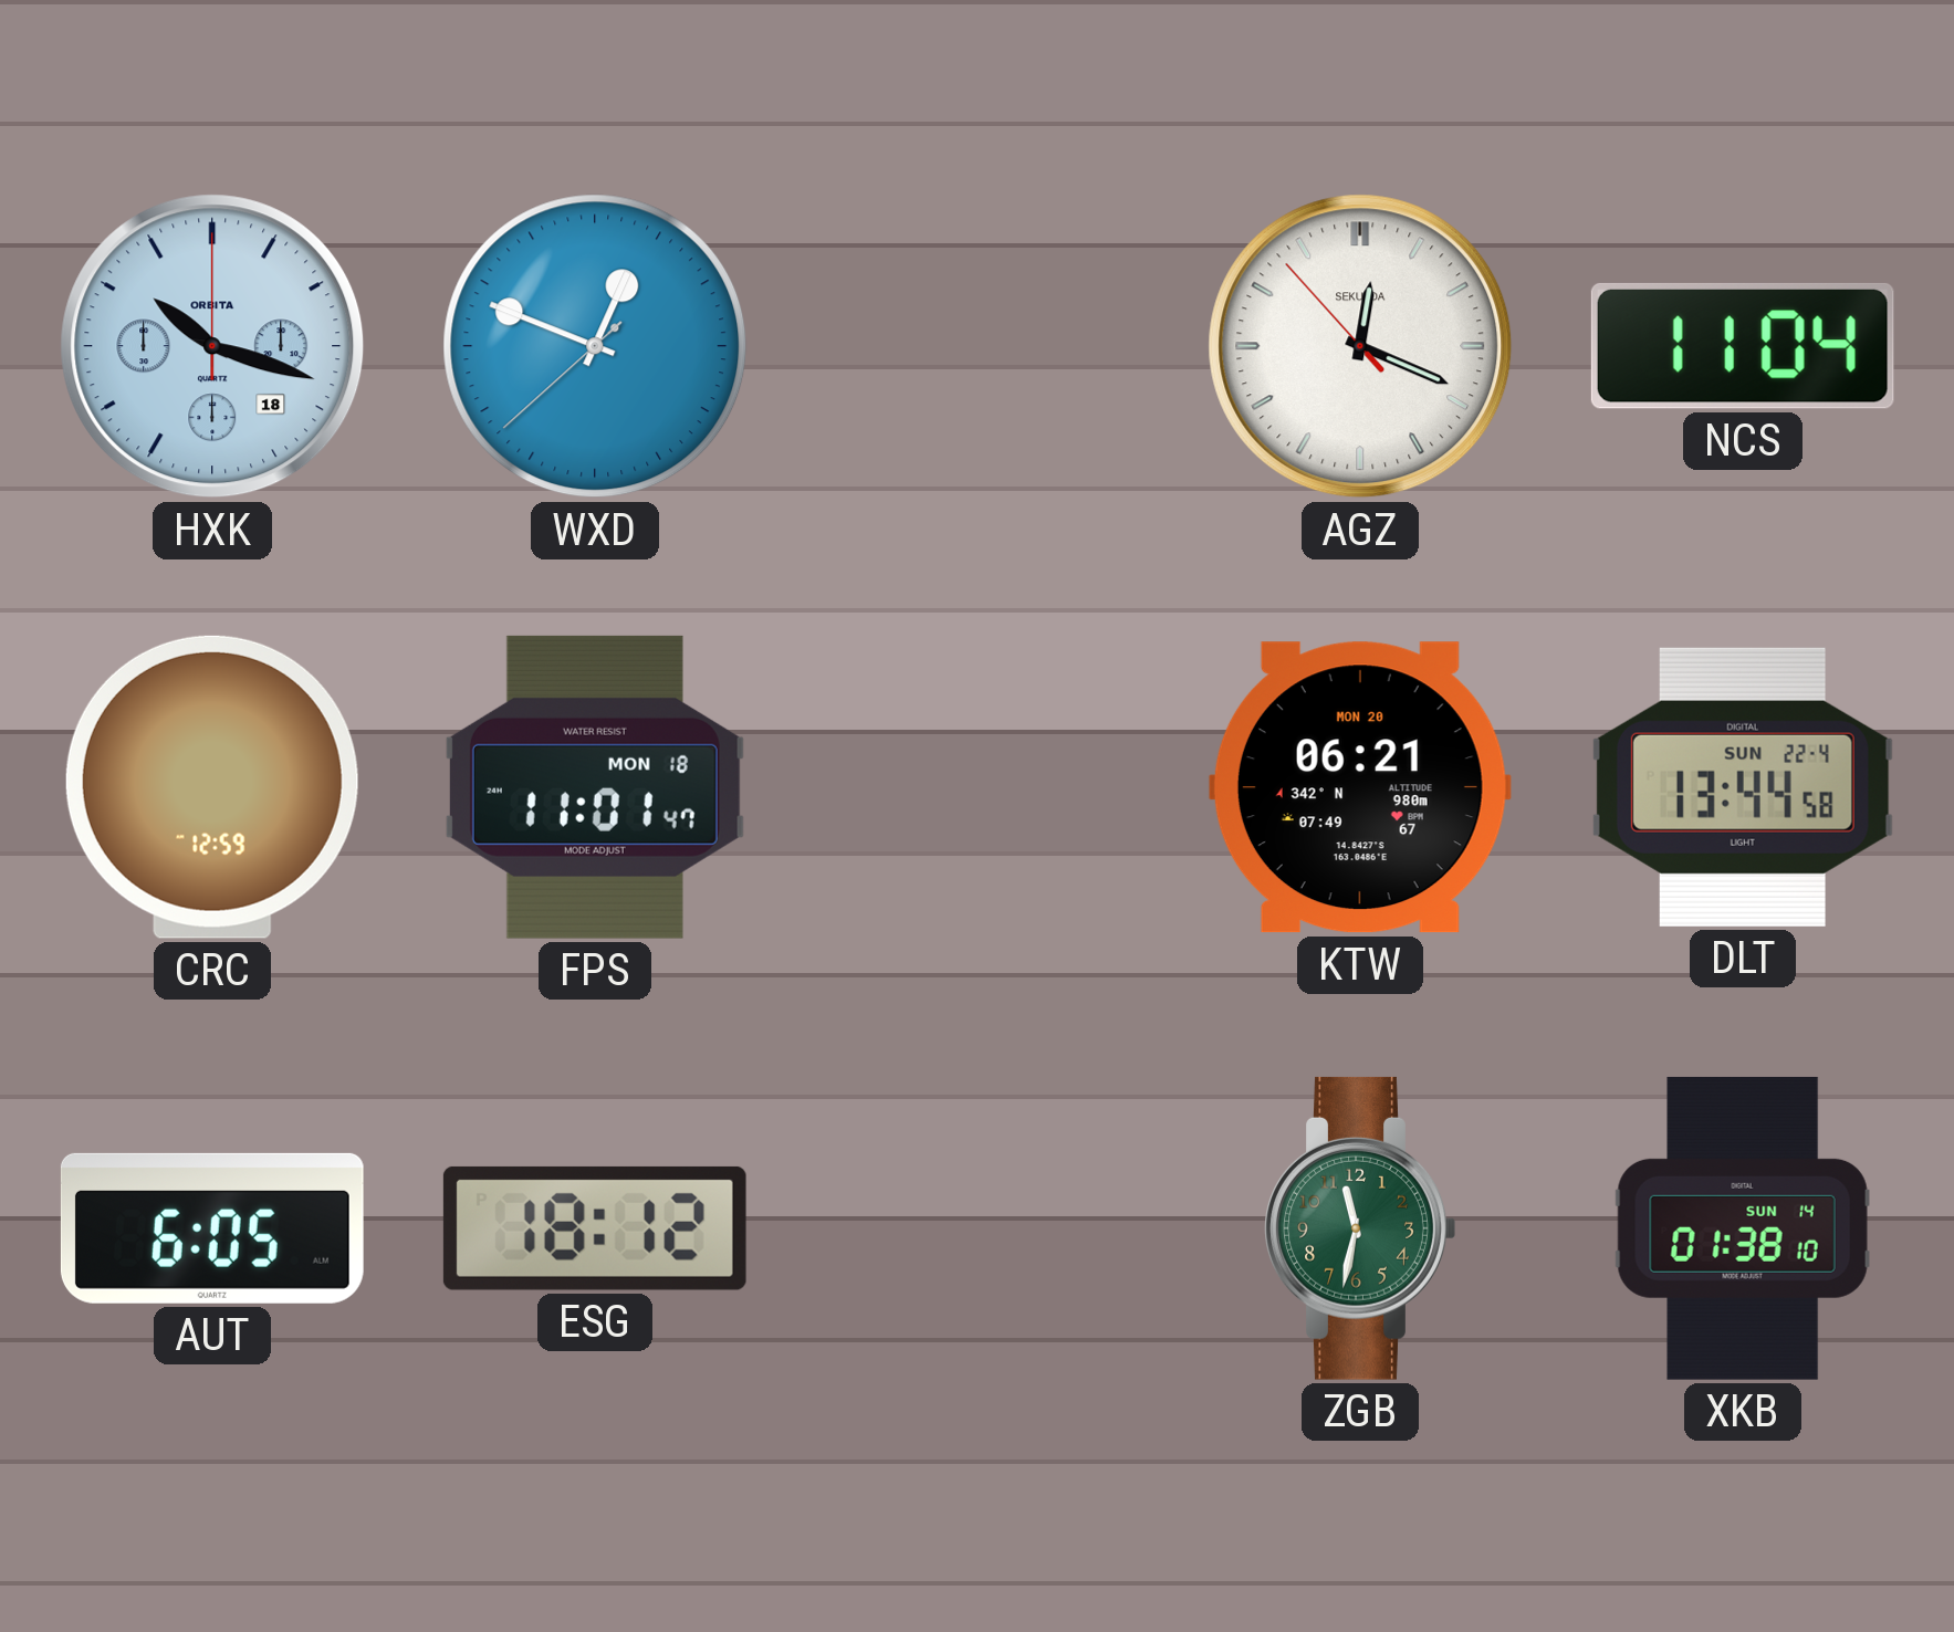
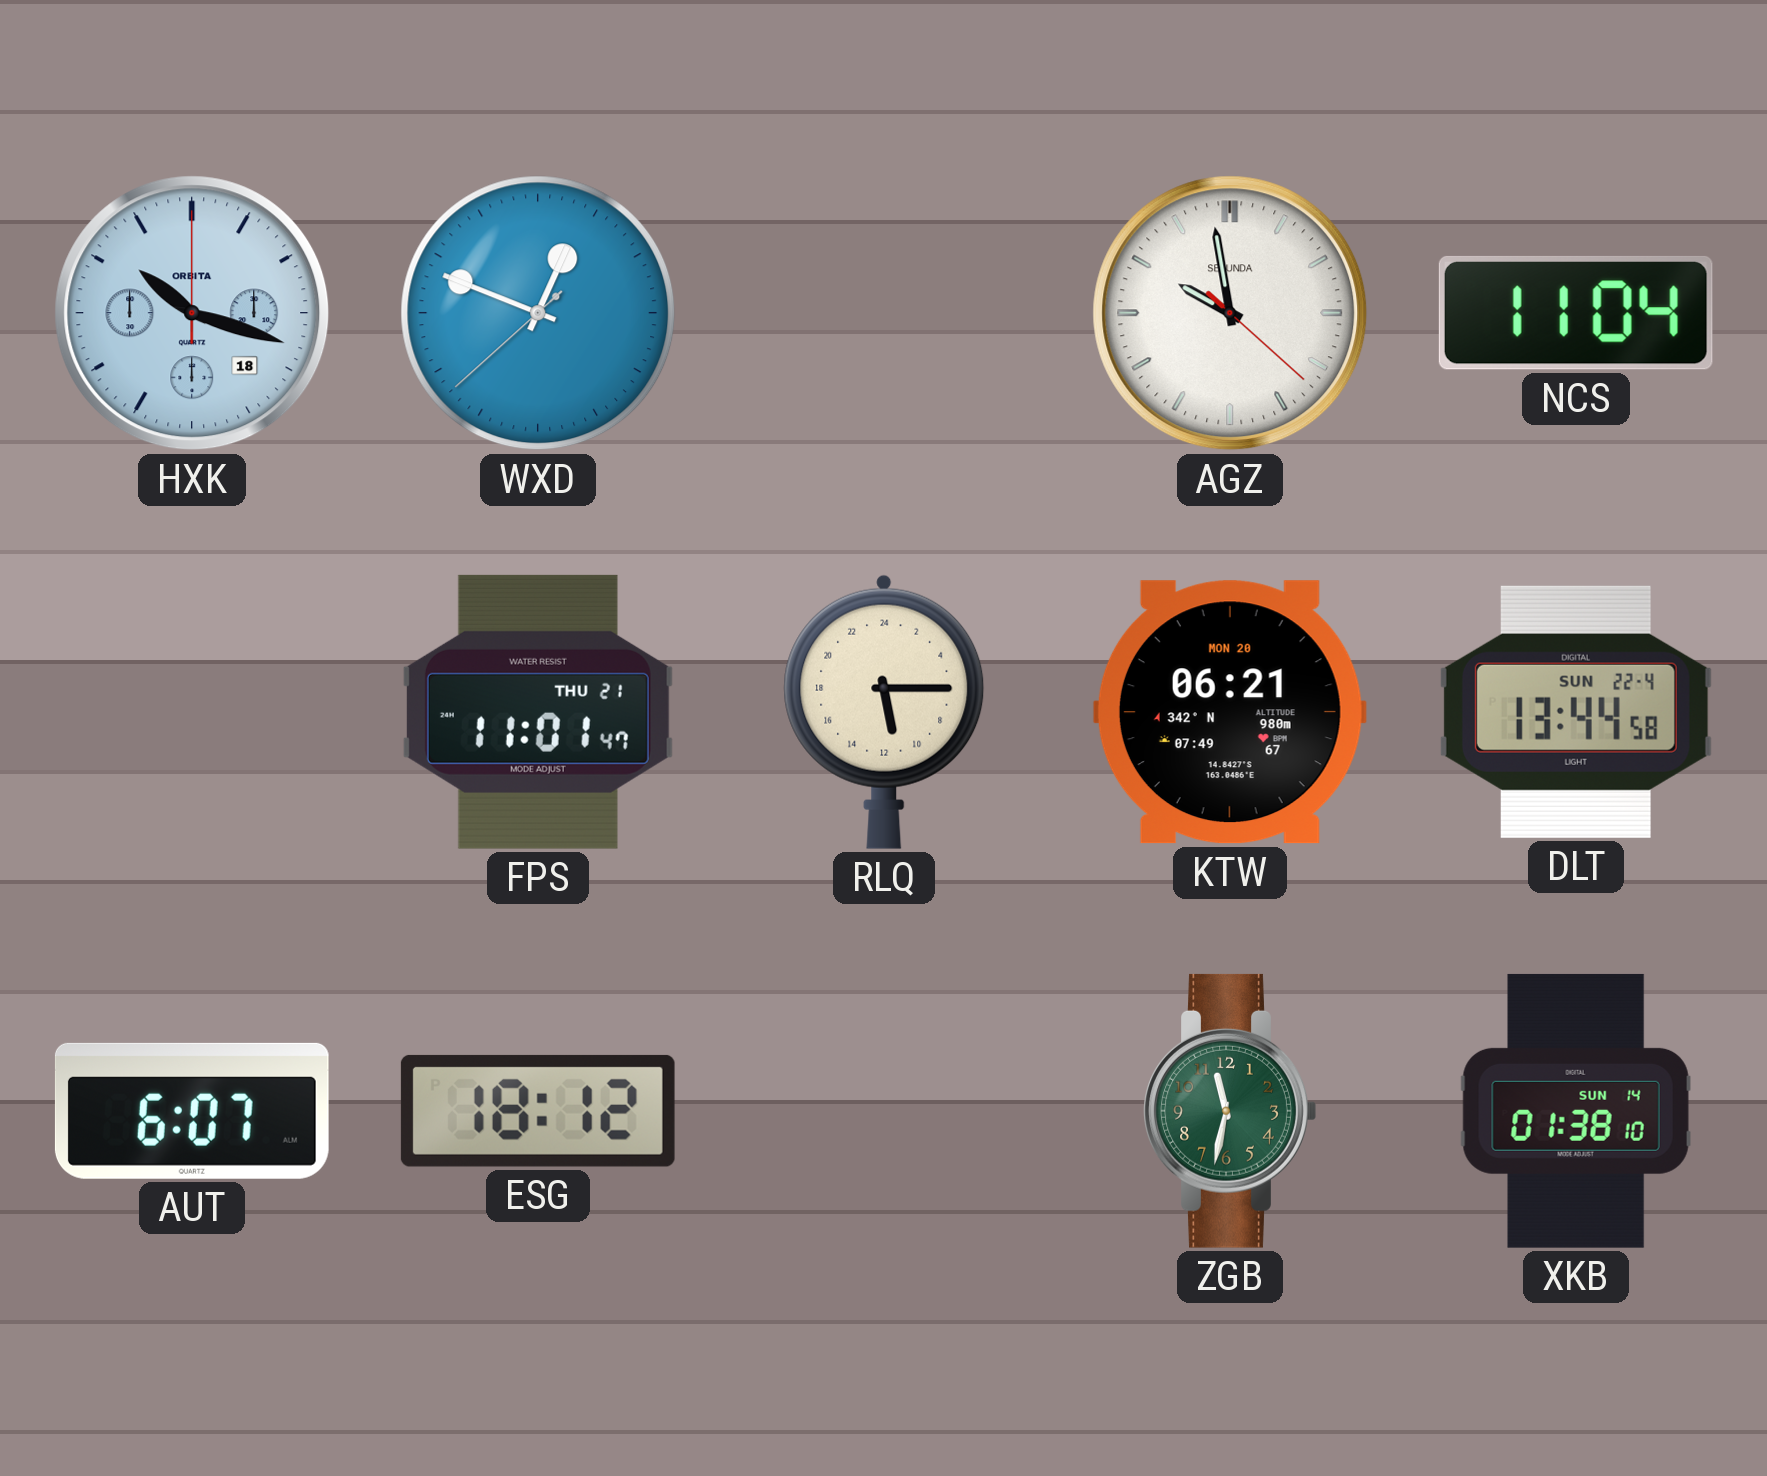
AGZ: 12:18 -> 9:58
CRC: 12:59 -> none
FPS date: MON 18 -> THU 21
RLQ: none -> 11:15
AUT: 6:05 -> 6:07
